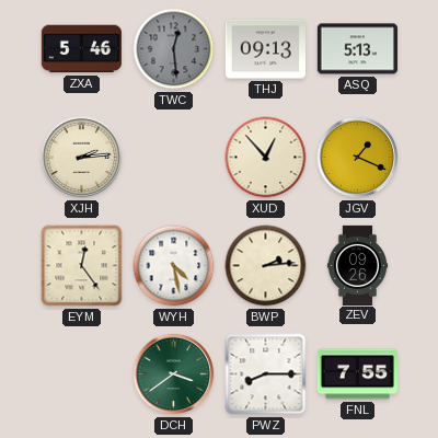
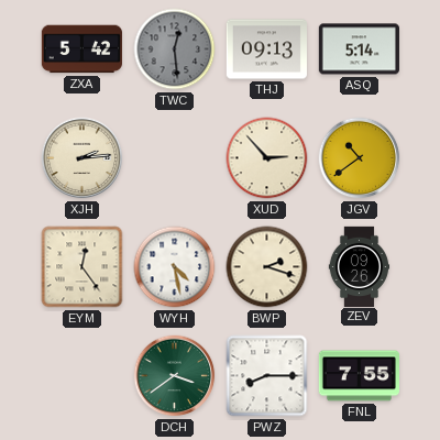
ZXA: 5:46 -> 5:42
ASQ: 5:13 -> 5:14
XUD: 12:53 -> 2:53
JGV: 1:19 -> 10:39
BWP: 2:14 -> 2:18
